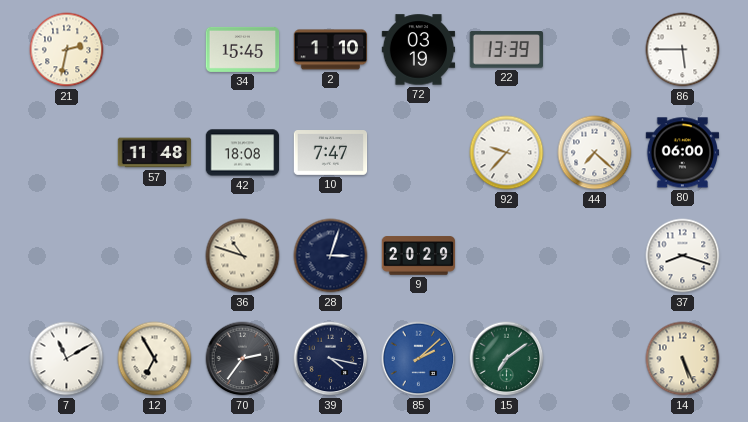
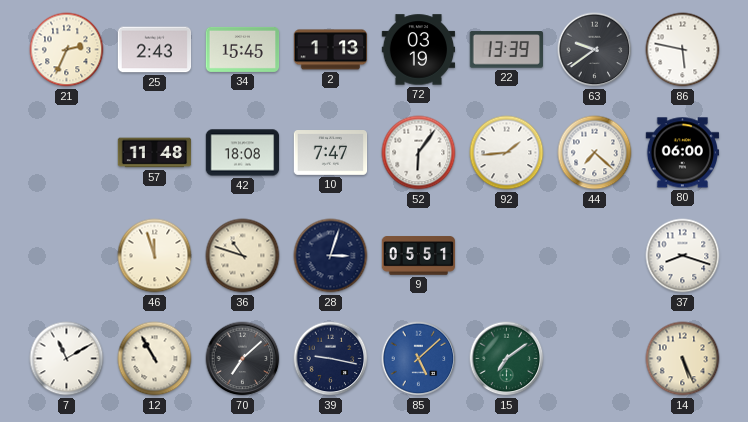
21: 2:32 -> 2:34
25: none -> 2:43
2: 1:10 -> 1:13
63: none -> 9:39
86: 5:45 -> 5:47
52: none -> 6:06
92: 9:37 -> 1:44
46: none -> 11:57
9: 20:29 -> 05:51
12: 6:55 -> 10:55
70: 2:36 -> 7:08
39: 4:17 -> 9:17
85: 2:08 -> 5:08
